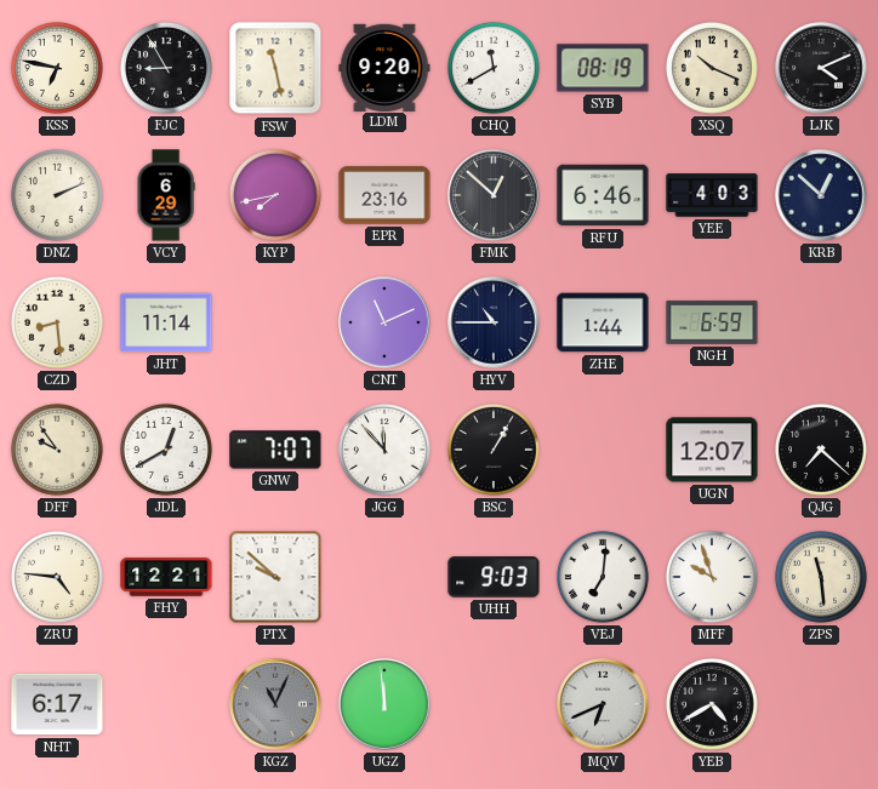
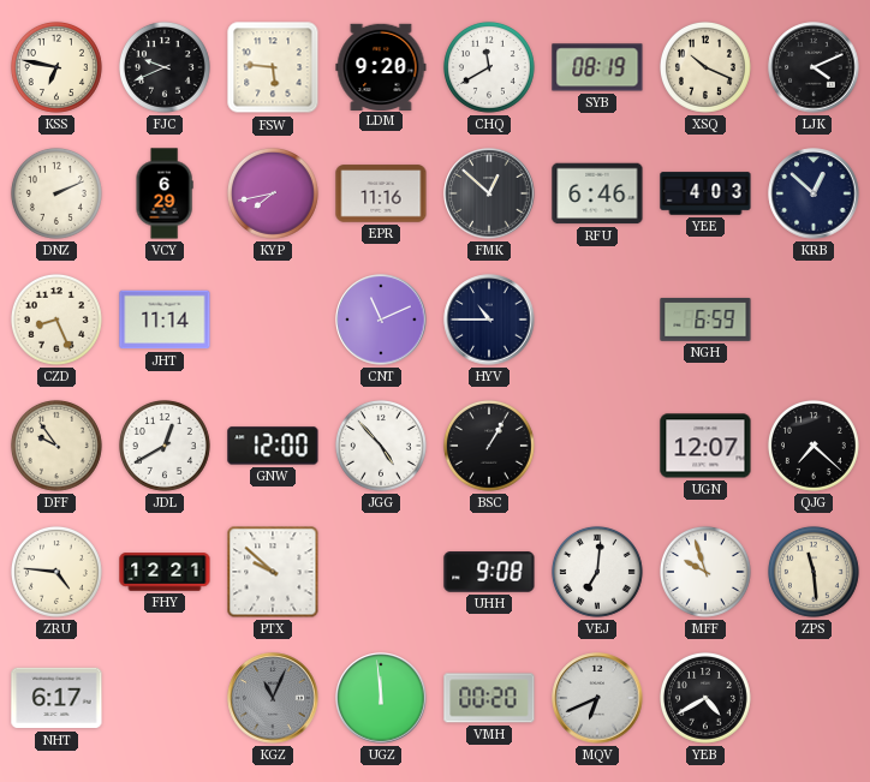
FJC: 8:55 -> 9:41
FSW: 11:28 -> 5:46
EPR: 23:16 -> 11:16
CZD: 8:29 -> 8:26
ZHE: 1:44 -> none
GNW: 7:07 -> 12:00
JGG: 11:53 -> 4:53
UHH: 9:03 -> 9:08
VMH: none -> 00:20
